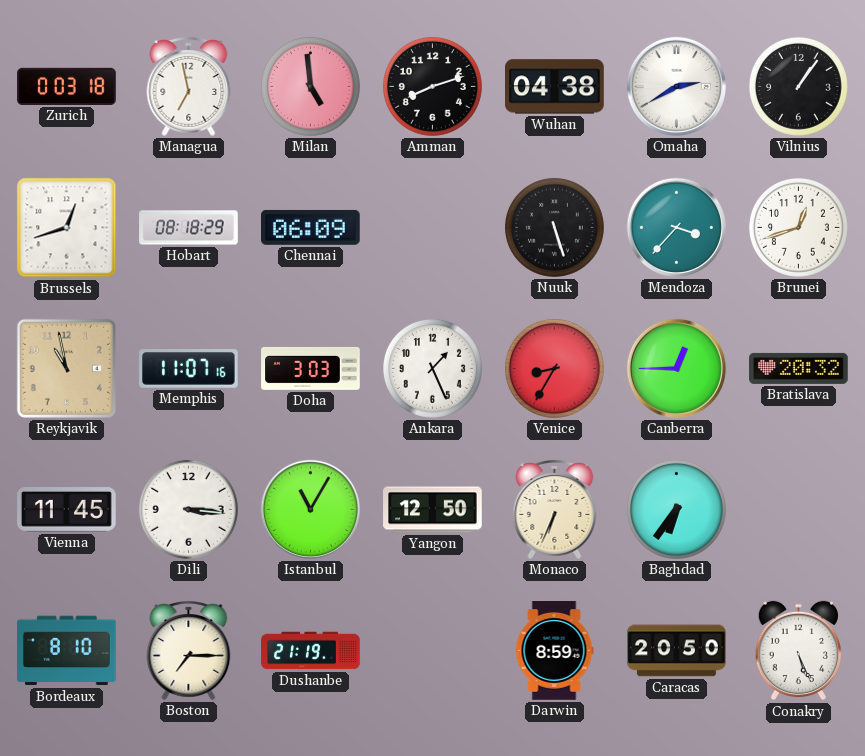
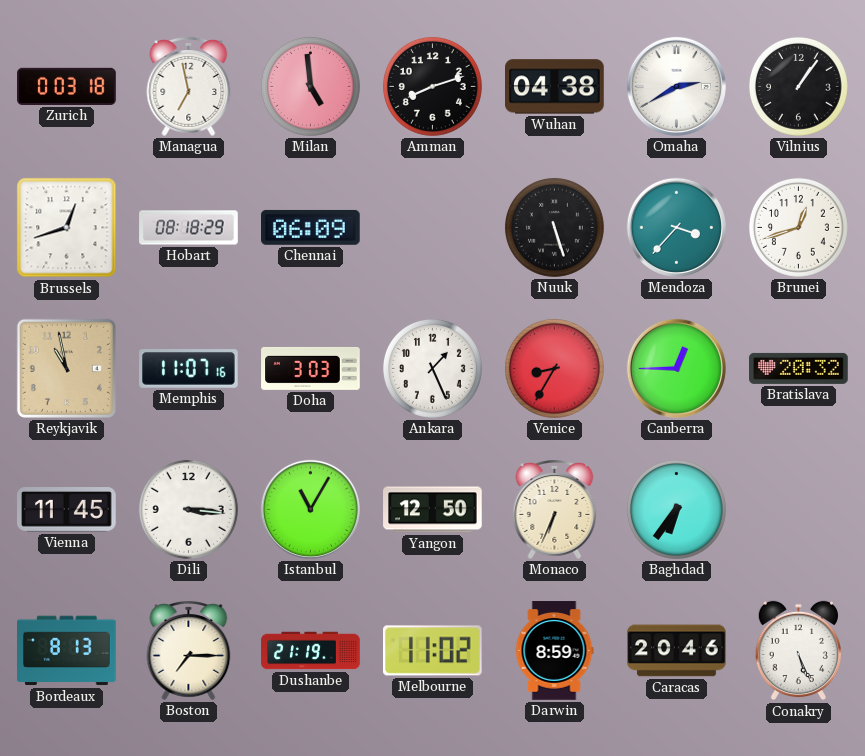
Bordeaux: 8:10 -> 8:13
Melbourne: none -> 11:02
Caracas: 20:50 -> 20:46
